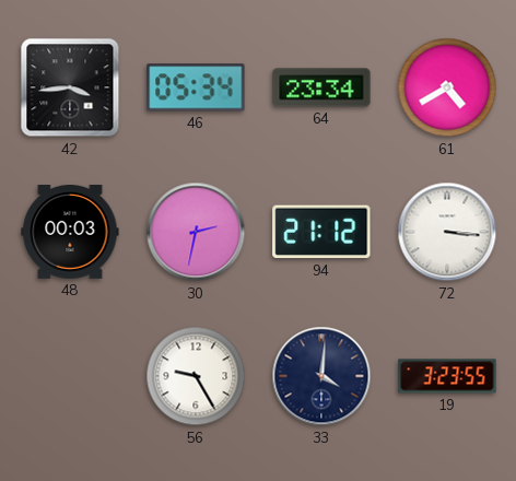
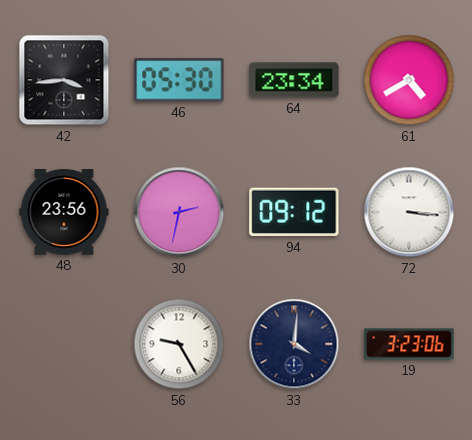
46: 05:34 -> 05:30
48: 00:03 -> 23:56
94: 21:12 -> 09:12
19: 3:23:55 -> 3:23:06
